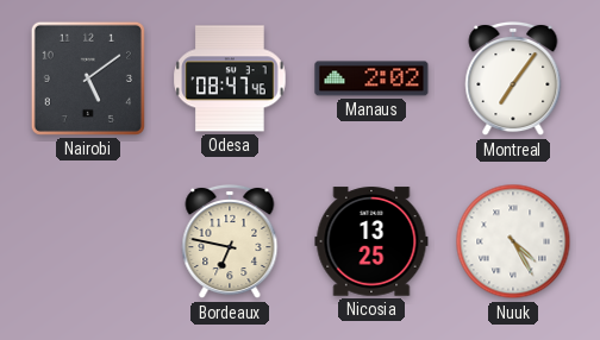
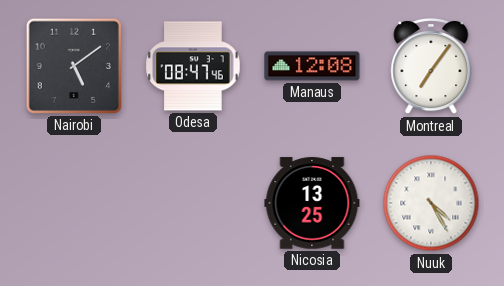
Manaus: 2:02 -> 12:08
Bordeaux: 6:47 -> none
